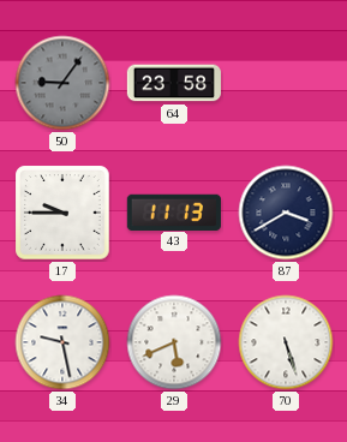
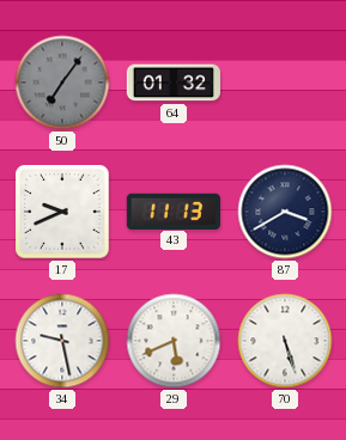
50: 9:06 -> 7:06
64: 23:58 -> 01:32
17: 9:45 -> 9:41
